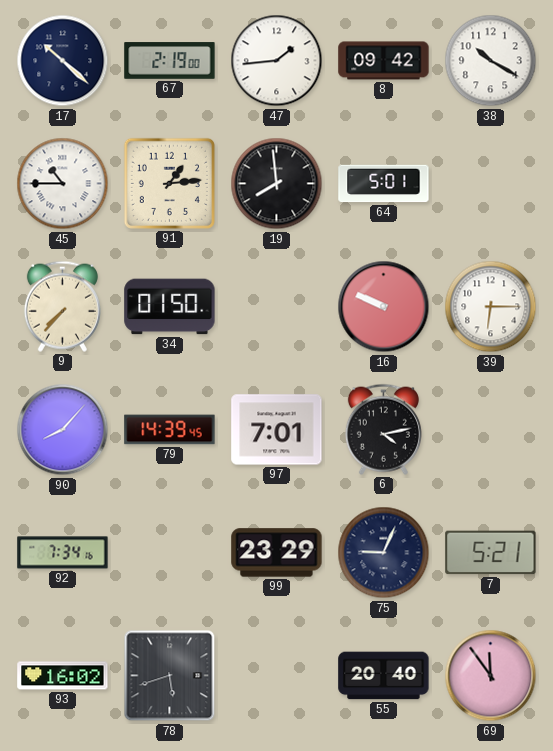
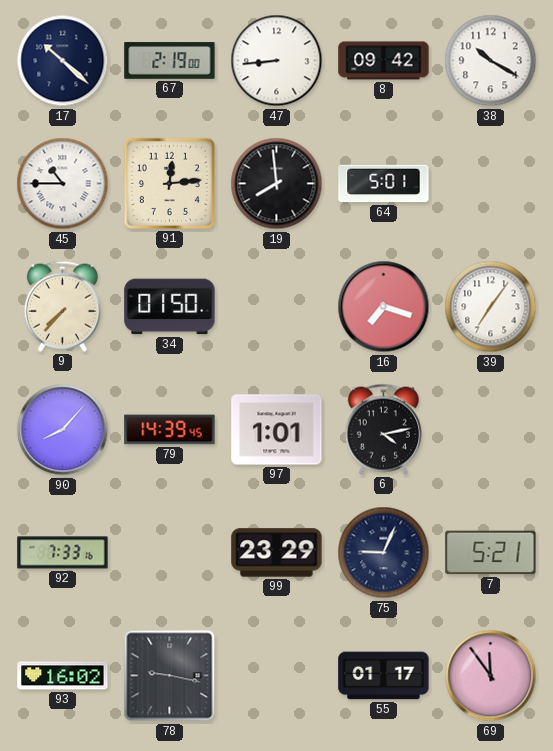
47: 1:44 -> 8:44
91: 1:14 -> 12:14
16: 9:49 -> 7:18
39: 6:15 -> 7:06
97: 7:01 -> 1:01
92: 7:34 -> 7:33
78: 5:42 -> 9:17
55: 20:40 -> 01:17
